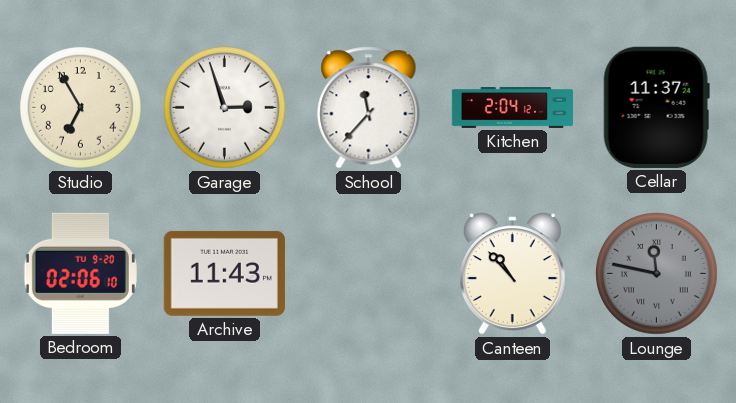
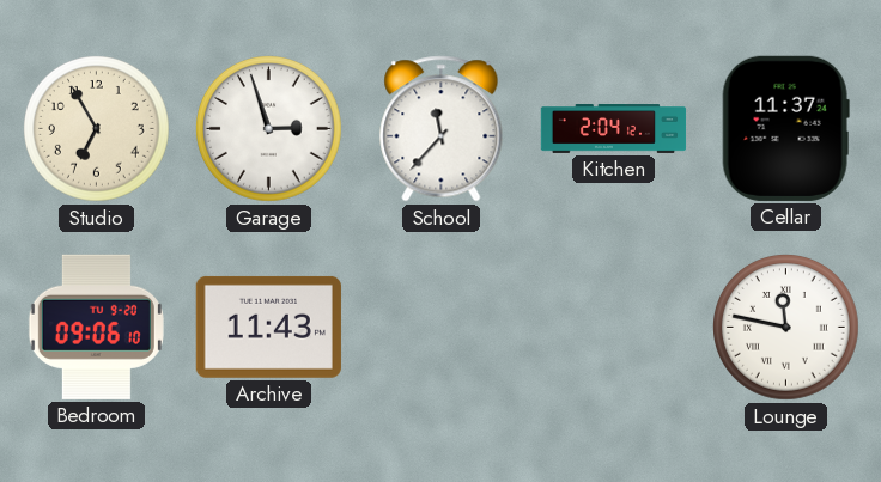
Bedroom: 02:06 -> 09:06
Canteen: 10:53 -> none
Lounge dial: grey -> white
